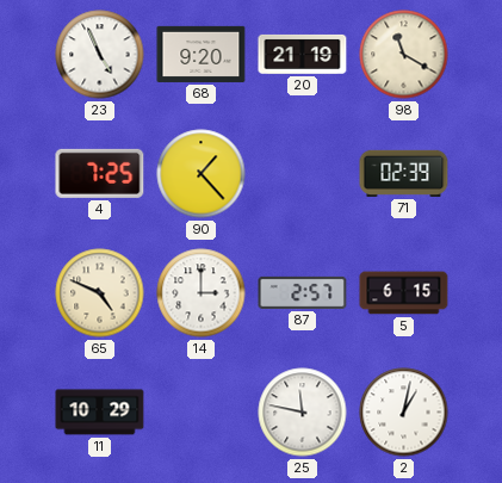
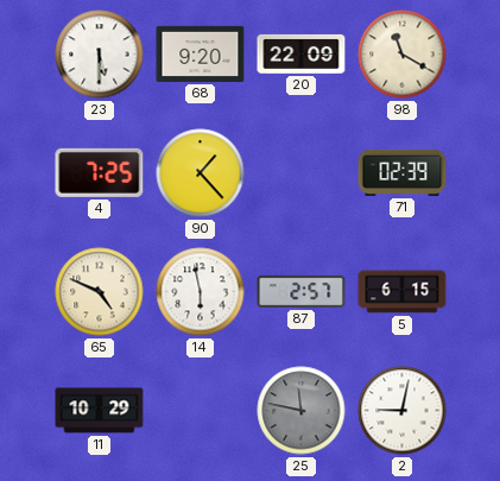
23: 4:56 -> 5:30
20: 21:19 -> 22:09
14: 3:00 -> 5:58
25 dial: white -> grey
2: 1:02 -> 9:02
